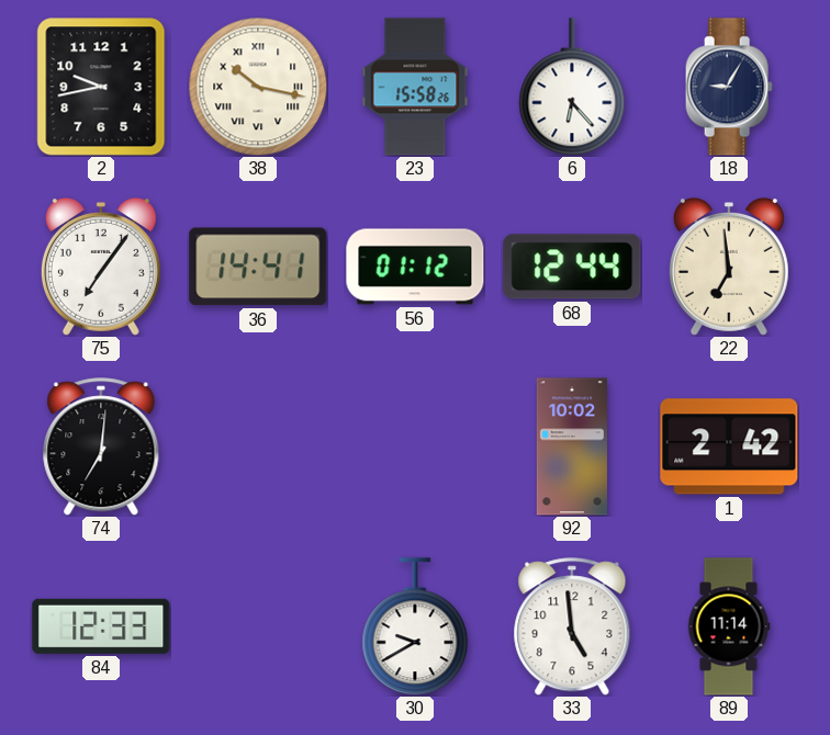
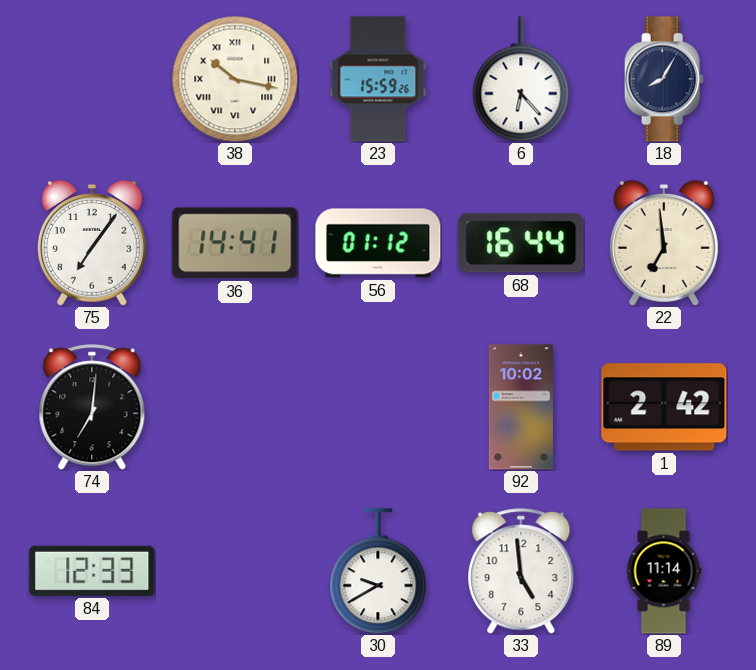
2: 9:43 -> none
23: 15:58 -> 15:59
18: 9:05 -> 8:05
68: 12:44 -> 16:44
